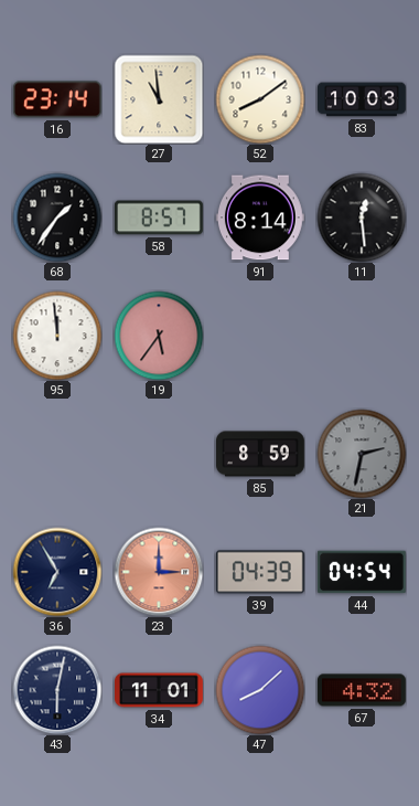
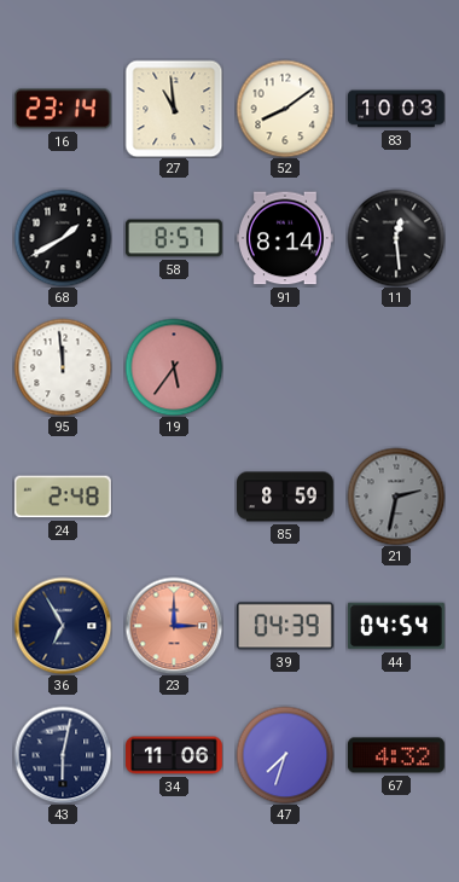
68: 1:36 -> 1:40
24: none -> 2:48
34: 11:01 -> 11:06
47: 8:08 -> 7:33
